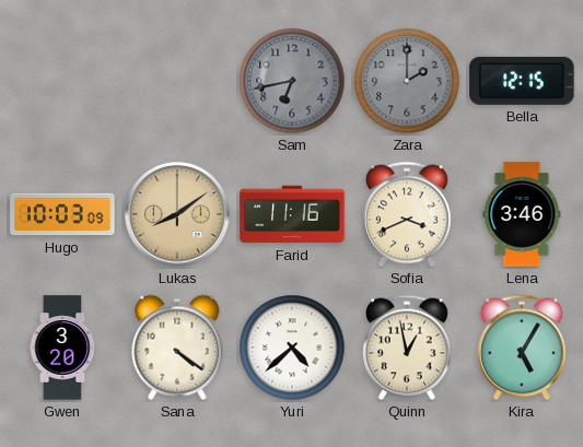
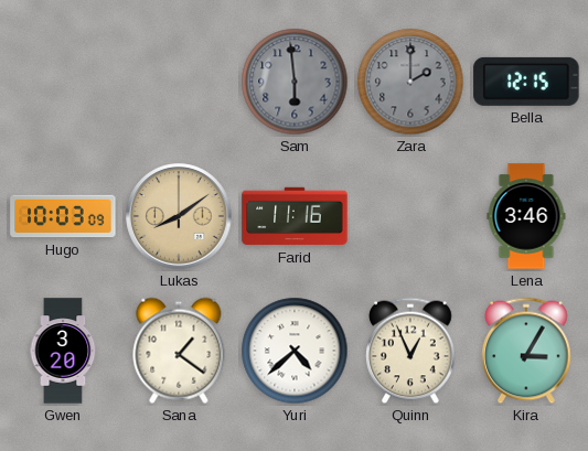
Sam: 6:43 -> 5:59
Sofia: 3:41 -> none
Sana: 4:21 -> 1:21
Quinn: 12:58 -> 12:56
Kira: 5:05 -> 3:05
